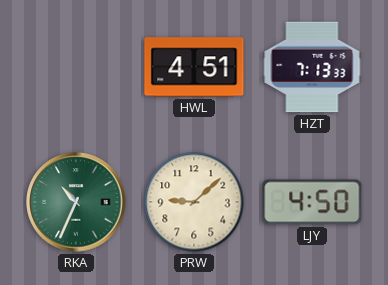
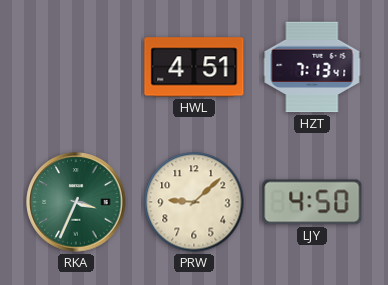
HZT: 7:13:33 -> 7:13:41
RKA: 10:34 -> 3:34
